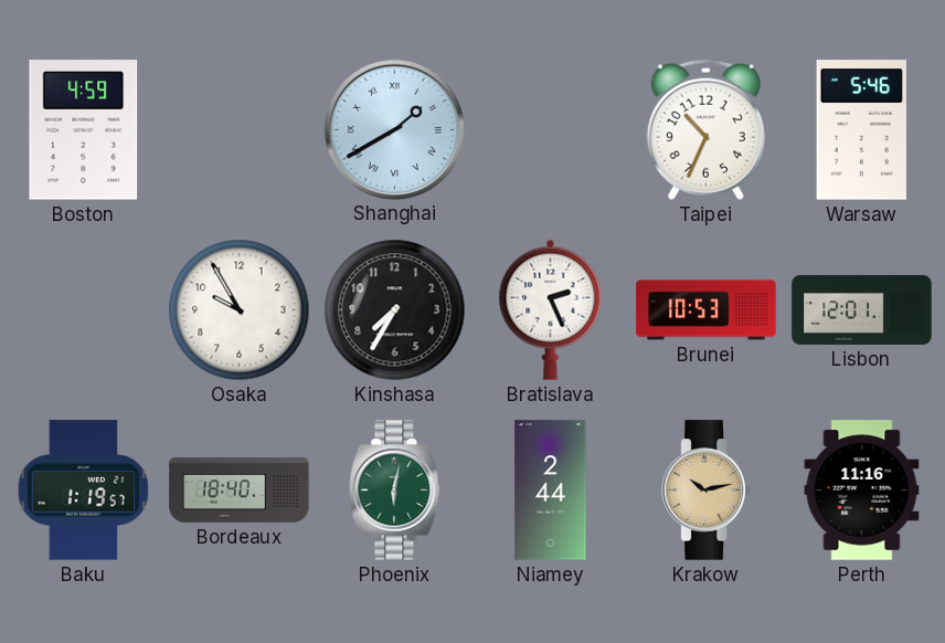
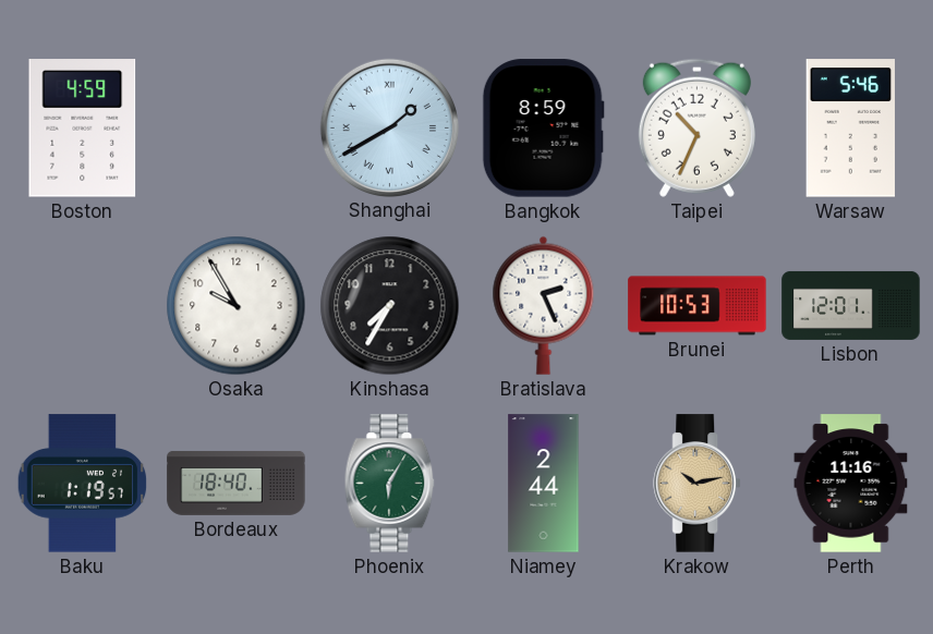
Bangkok: none -> 8:59
Phoenix: 6:02 -> 6:05
